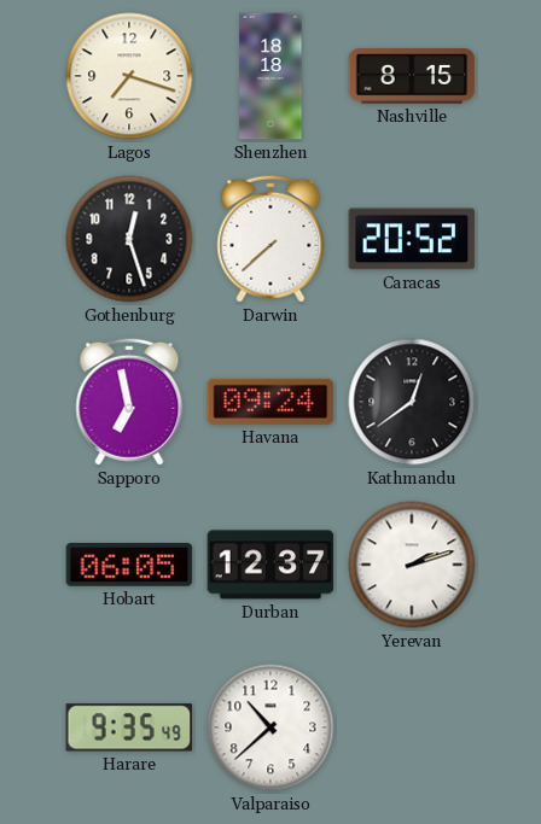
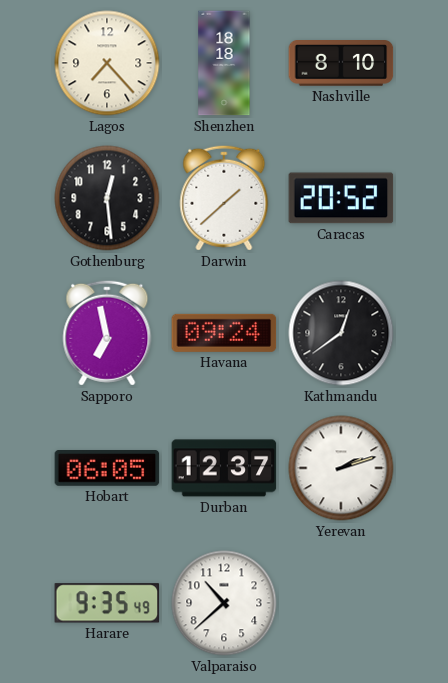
Lagos: 7:18 -> 7:23
Nashville: 8:15 -> 8:10
Gothenburg: 12:27 -> 12:29
Darwin: 7:38 -> 1:38
